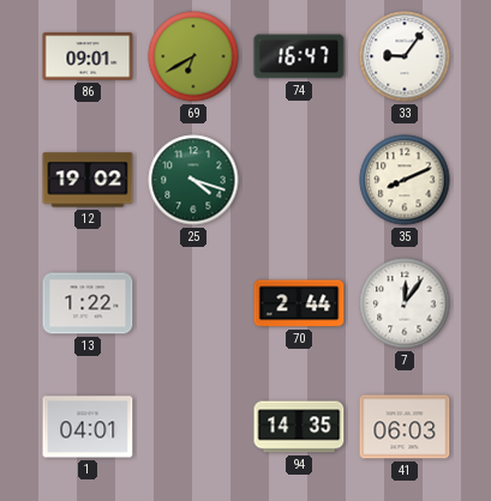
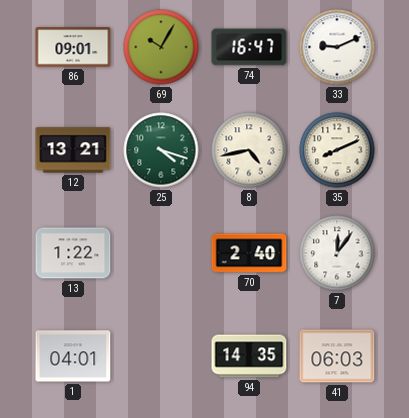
69: 6:40 -> 10:05
33: 9:06 -> 9:11
12: 19:02 -> 13:21
8: none -> 4:43
70: 2:44 -> 2:40
